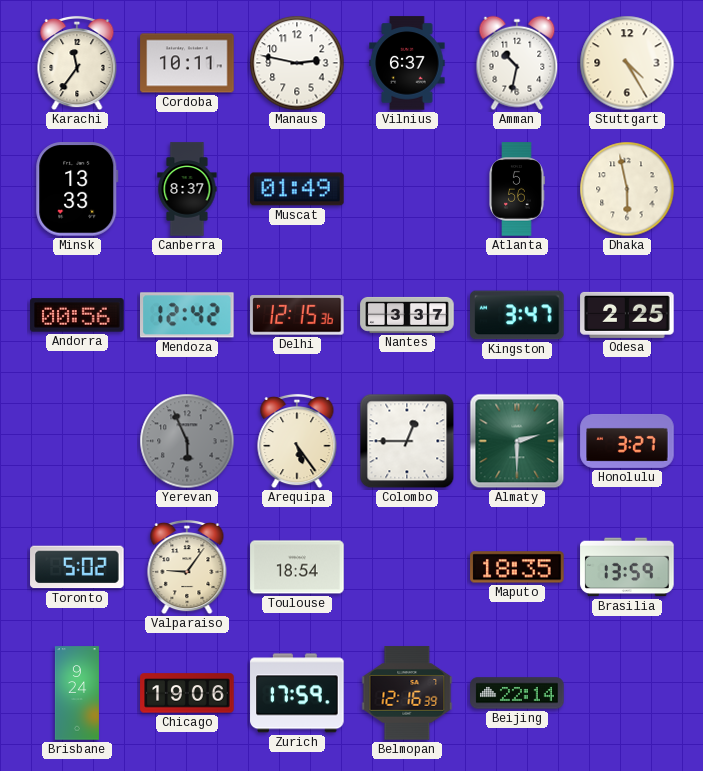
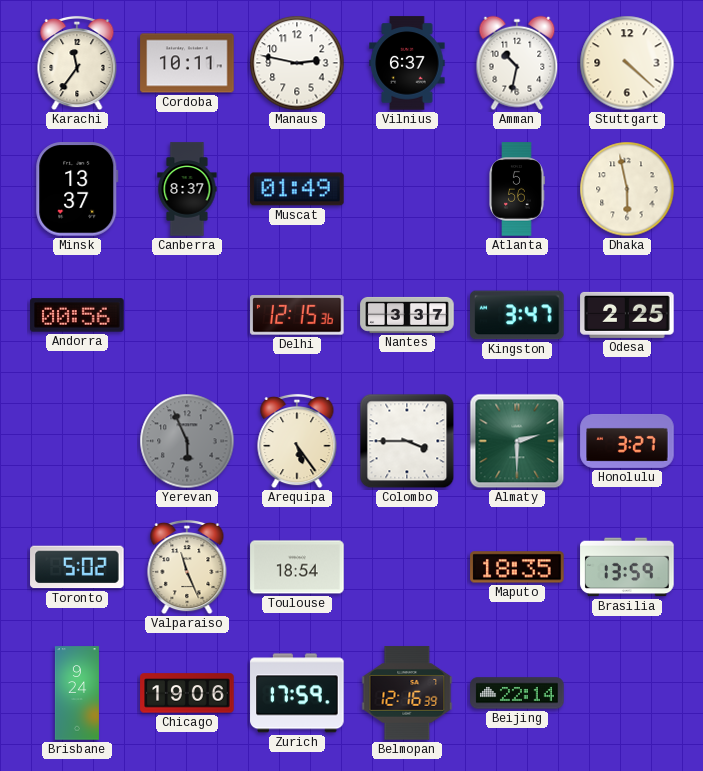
Stuttgart: 4:25 -> 4:22
Minsk: 13:33 -> 13:37
Mendoza: 12:42 -> none
Colombo: 12:45 -> 3:45
Valparaiso: 9:06 -> 11:26
